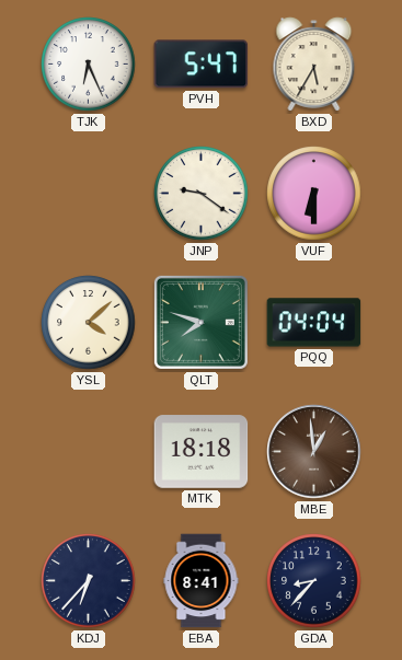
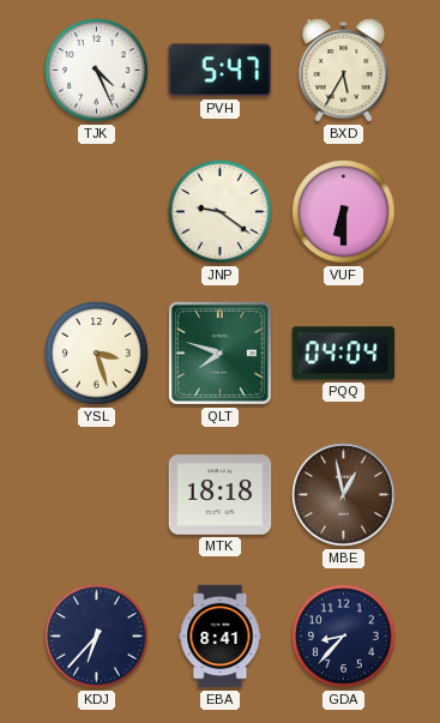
TJK: 6:26 -> 4:26
YSL: 4:08 -> 3:27
MBE: 12:59 -> 12:58
